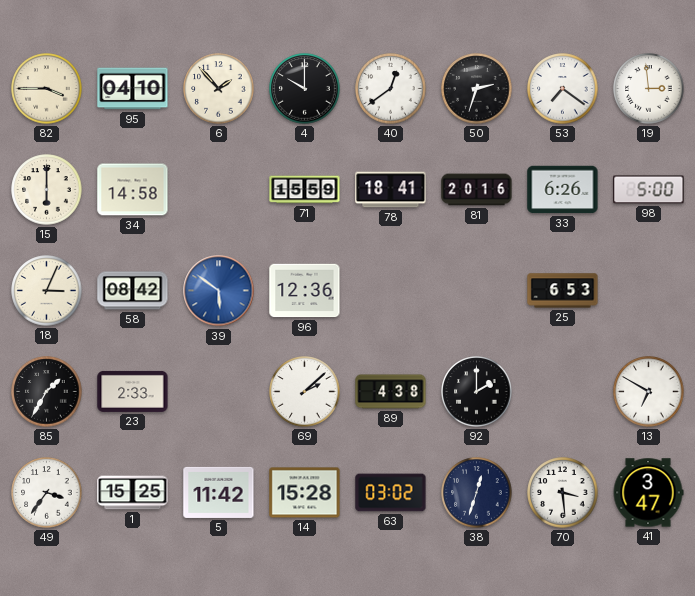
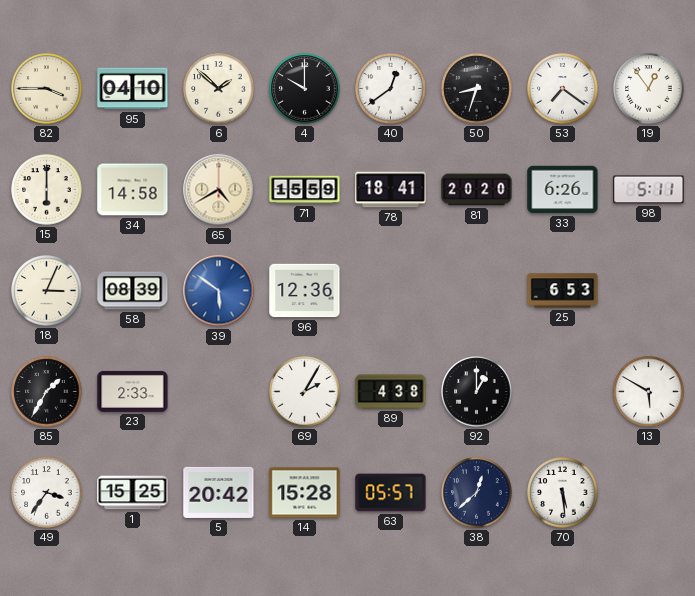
6: 1:53 -> 1:52
50: 2:33 -> 8:33
19: 2:59 -> 12:54
65: none -> 4:40
81: 20:16 -> 20:20
98: 5:00 -> 5:11
58: 08:42 -> 08:39
69: 2:08 -> 2:05
92: 2:00 -> 1:00
13: 6:50 -> 5:50
5: 11:42 -> 20:42
63: 03:02 -> 05:57
38: 12:33 -> 12:38
70: 3:29 -> 5:29
41: 3:47 -> none
